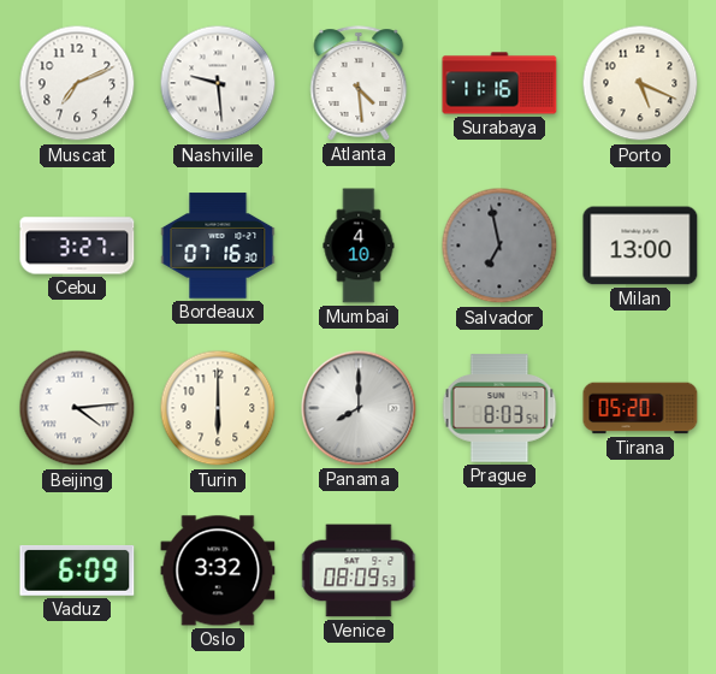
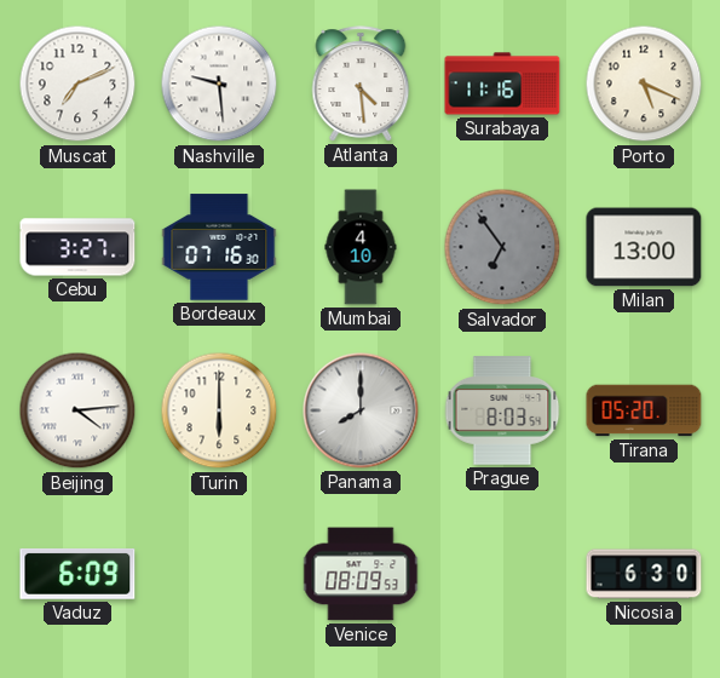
Salvador: 6:58 -> 6:54
Oslo: 3:32 -> none
Nicosia: none -> 6:30
